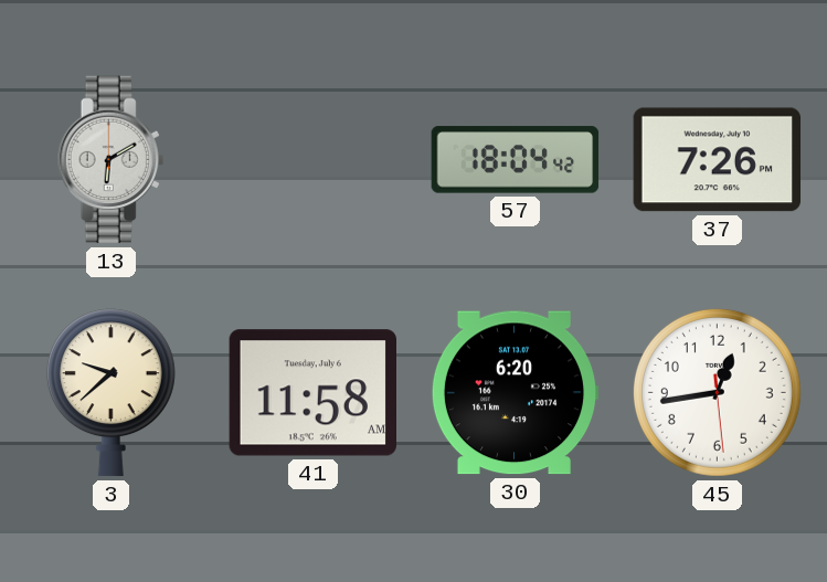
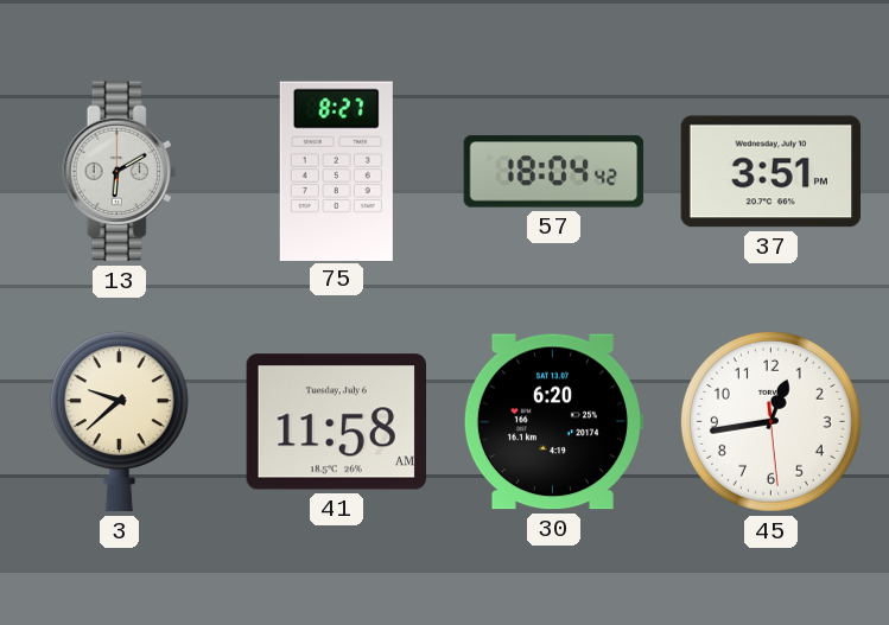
75: none -> 8:27
37: 7:26 -> 3:51
